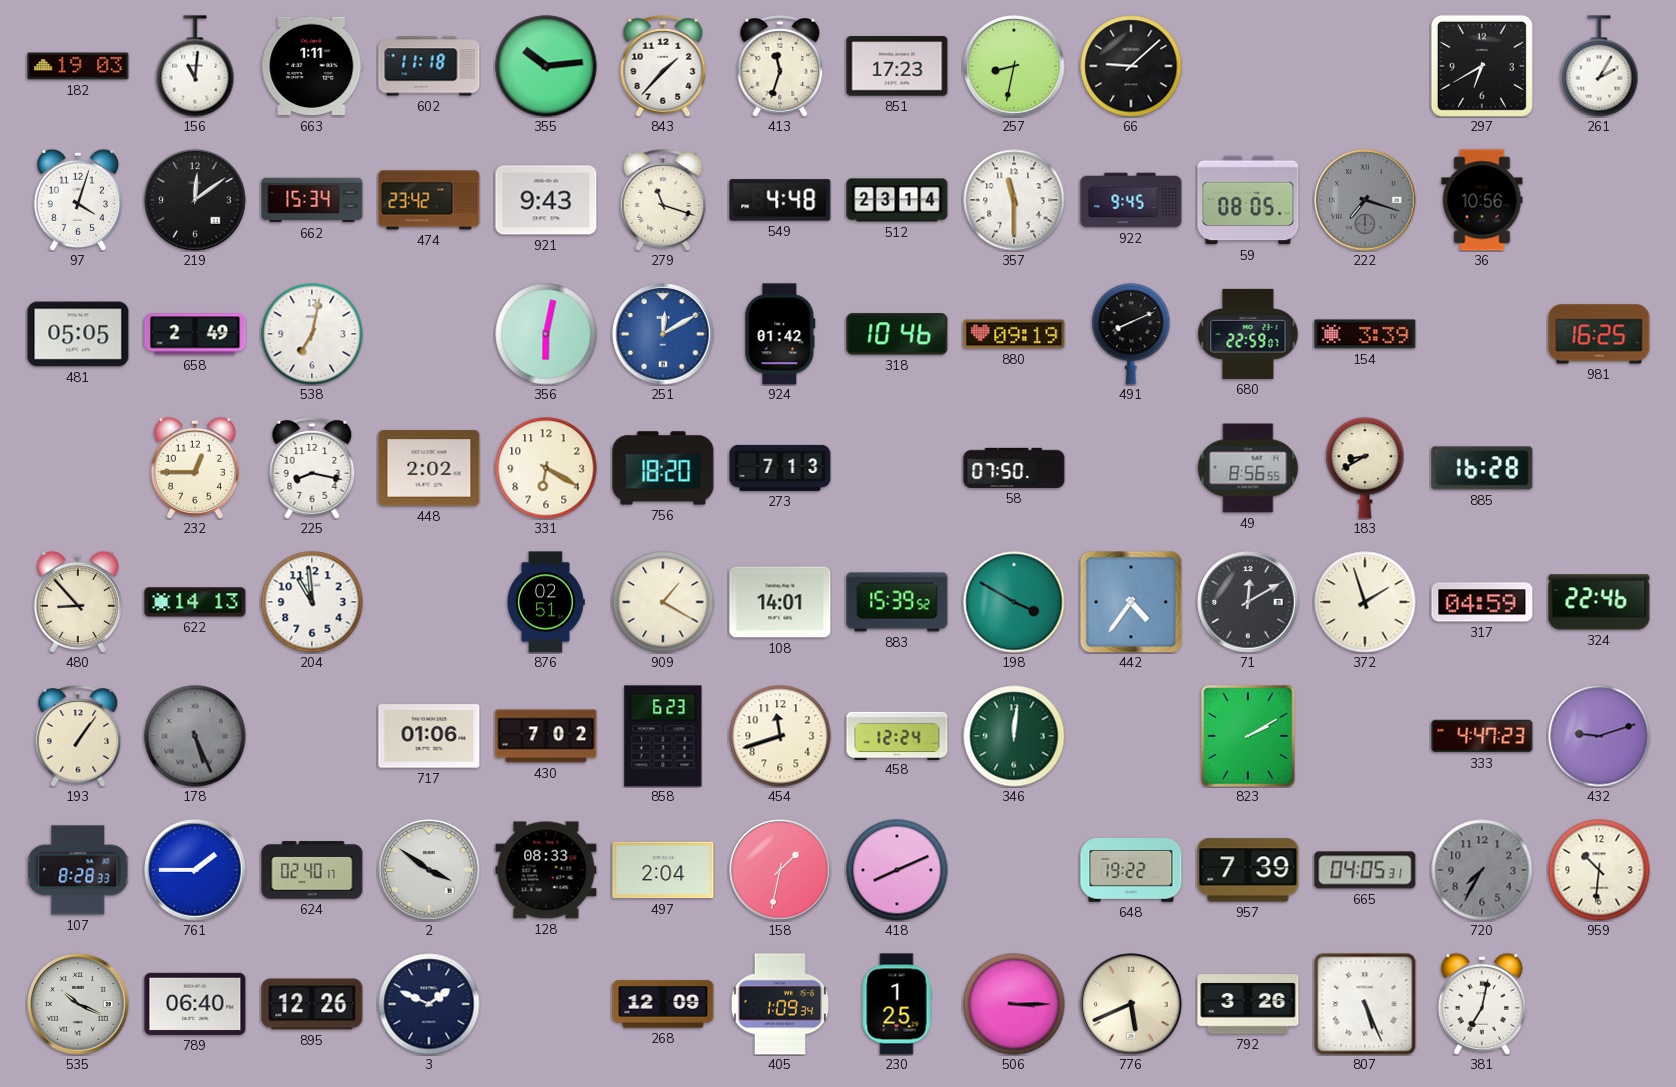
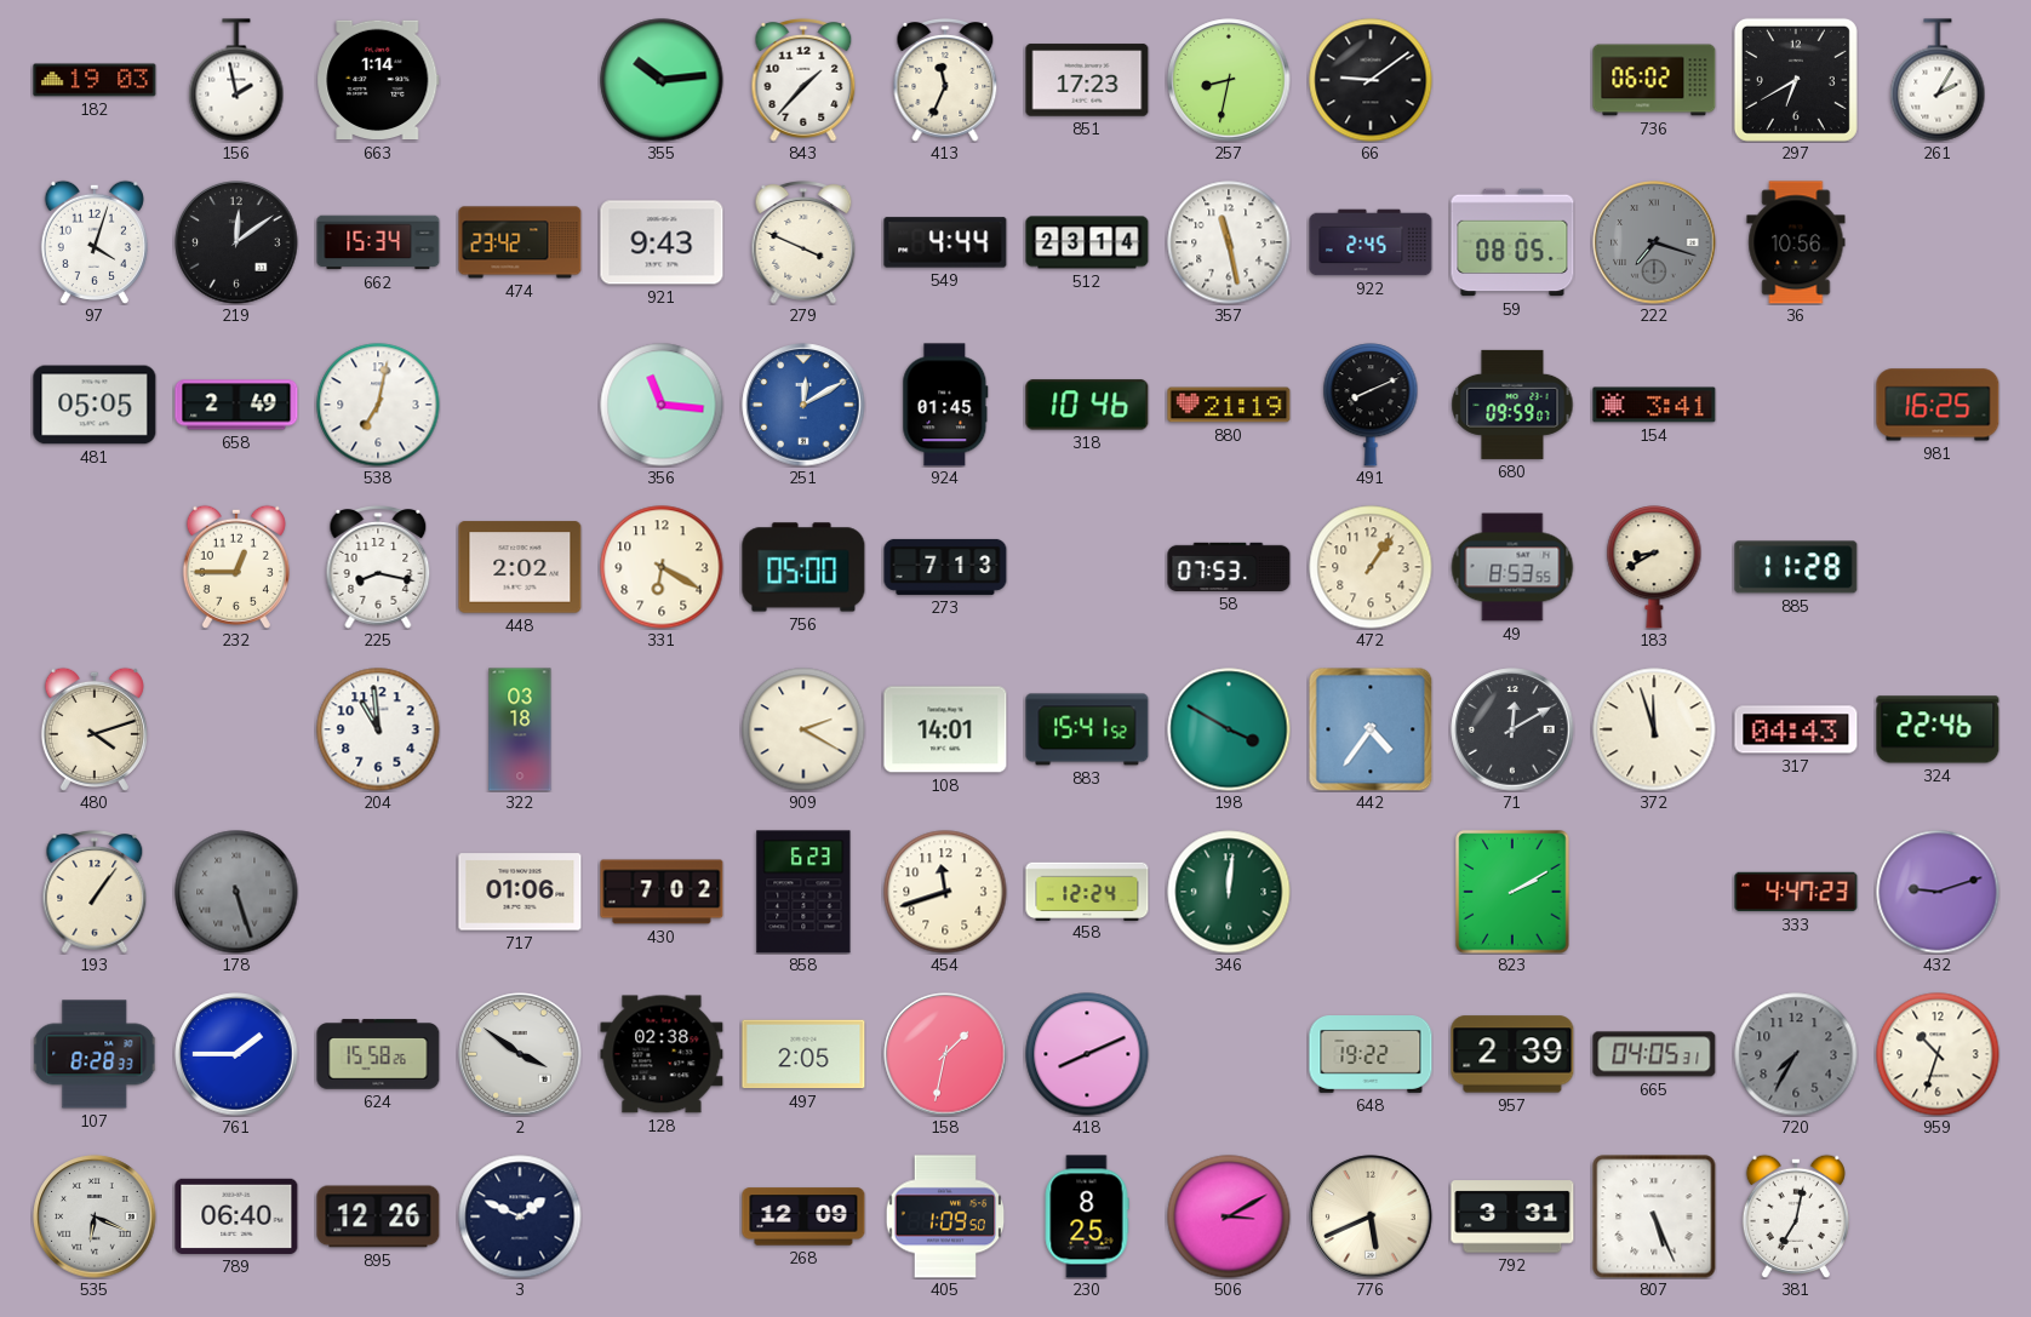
156: 11:01 -> 1:58
663: 1:11 -> 1:14
602: 11:18 -> none
413: 11:33 -> 11:34
66: 9:08 -> 9:09
736: none -> 06:02
279: 11:18 -> 3:49
549: 4:48 -> 4:44
357: 11:30 -> 11:28
922: 9:45 -> 2:45
356: 6:02 -> 11:16
924: 01:42 -> 01:45
880: 09:19 -> 21:19
680: 22:59 -> 09:59
154: 3:39 -> 3:41
756: 18:20 -> 05:00
58: 07:50 -> 07:53
472: none -> 1:06
49: 8:56 -> 8:53
885: 16:28 -> 11:28
480: 8:53 -> 4:12
622: 14:13 -> none
322: none -> 03:18
876: 02:51 -> none
909: 1:20 -> 2:20
883: 15:39 -> 15:41
372: 1:57 -> 11:57
317: 04:59 -> 04:43
178: 5:26 -> 5:27
624: 02:40 -> 15:58
128: 08:33 -> 02:38
497: 2:04 -> 2:05
957: 7:39 -> 2:39
959: 10:31 -> 10:33
535: 10:19 -> 6:19
405: 1:09:34 -> 1:09:50
230: 1:25 -> 8:25
506: 3:15 -> 3:10
792: 3:26 -> 3:31
